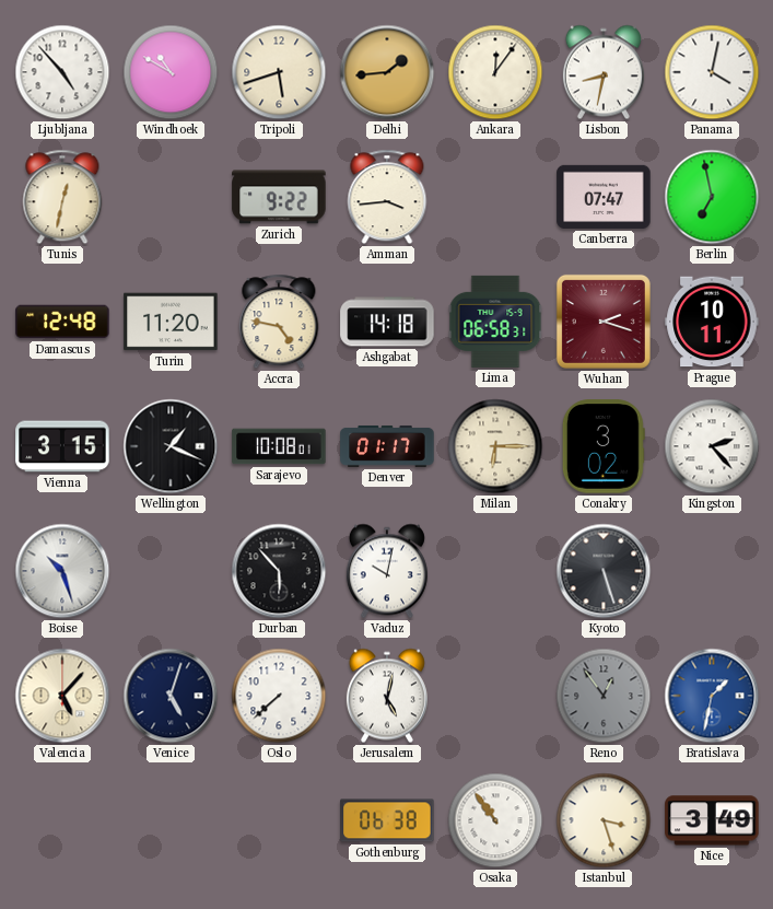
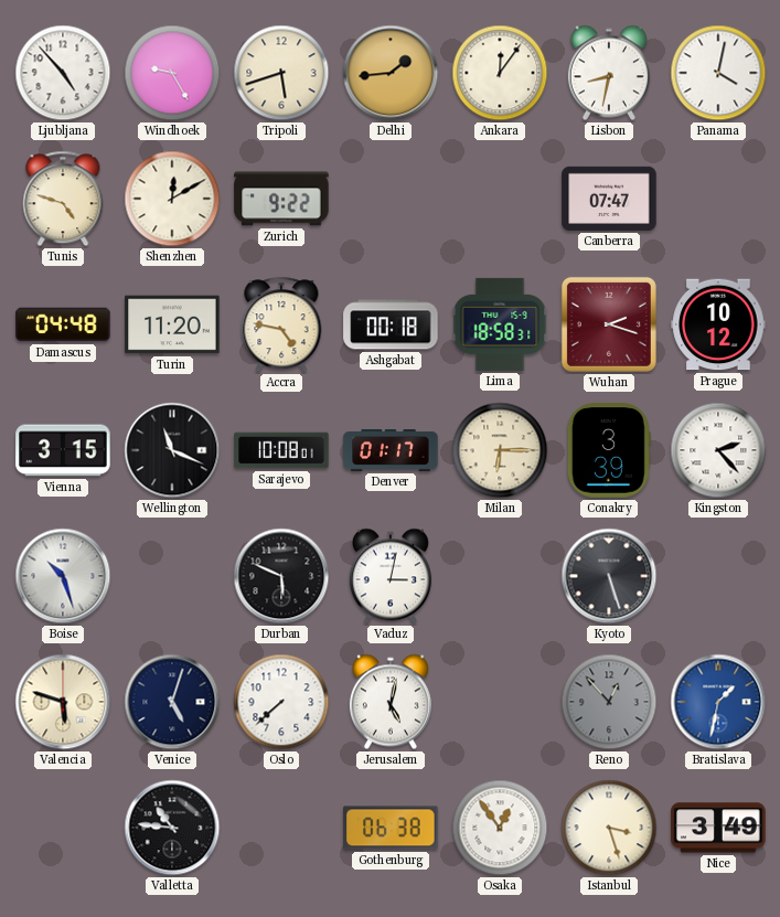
Windhoek: 10:50 -> 9:25
Tunis: 12:32 -> 4:48
Shenzhen: none -> 12:10
Amman: 3:44 -> none
Berlin: 6:58 -> none
Damascus: 12:48 -> 04:48
Ashgabat: 14:18 -> 00:18
Lima: 06:58 -> 18:58
Prague: 10:11 -> 10:12
Wellington: 1:19 -> 11:19
Conakry: 3:02 -> 3:39
Durban: 5:53 -> 5:49
Vaduz: 10:02 -> 3:02
Valencia: 5:07 -> 5:48
Reno: 12:54 -> 12:53
Valletta: none -> 10:46
Osaka: 10:54 -> 12:54
